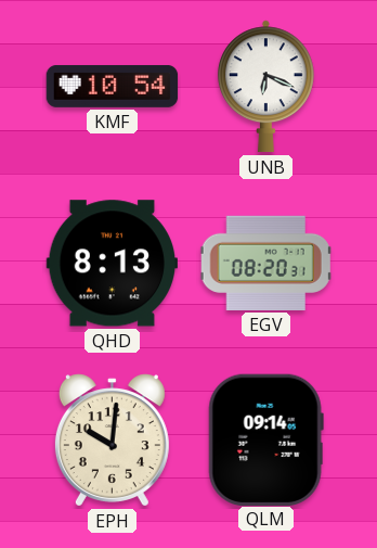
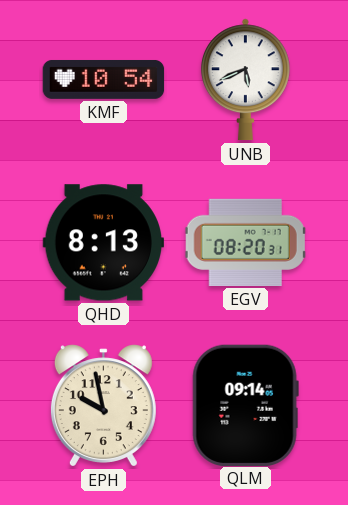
UNB: 6:19 -> 5:41
EPH: 10:01 -> 9:58
